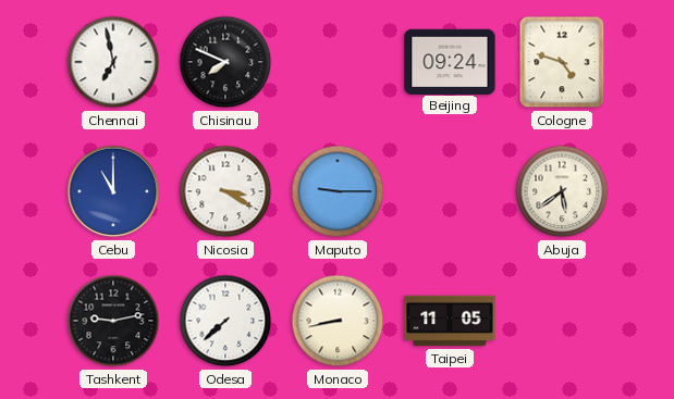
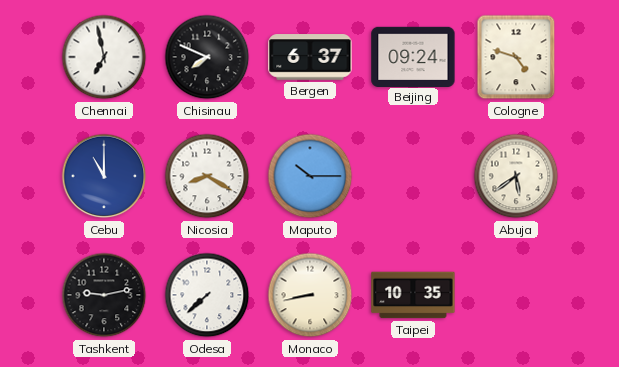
Bergen: none -> 6:37
Nicosia: 3:20 -> 8:20
Maputo: 9:15 -> 10:15
Taipei: 11:05 -> 10:35
